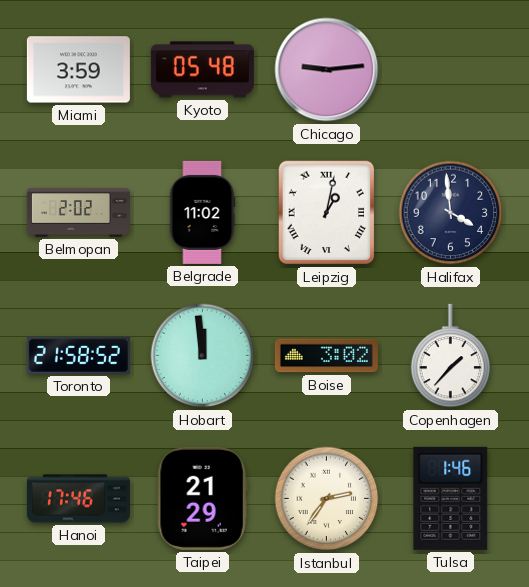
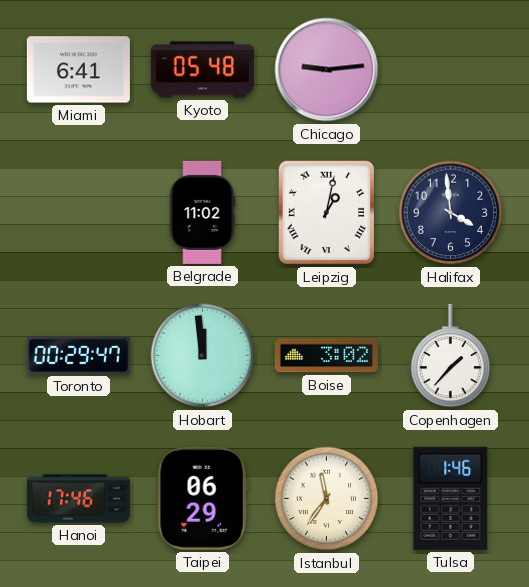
Miami: 3:59 -> 6:41
Belmopan: 2:02 -> none
Toronto: 21:58 -> 00:29
Taipei: 21:29 -> 06:29
Istanbul: 2:36 -> 11:36
